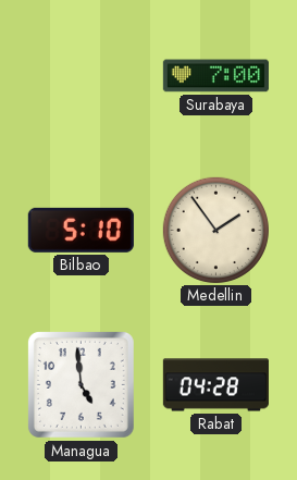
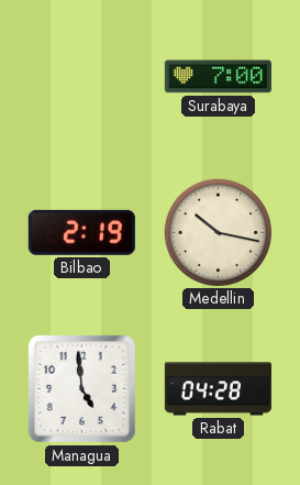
Bilbao: 5:10 -> 2:19
Medellin: 1:54 -> 10:17
